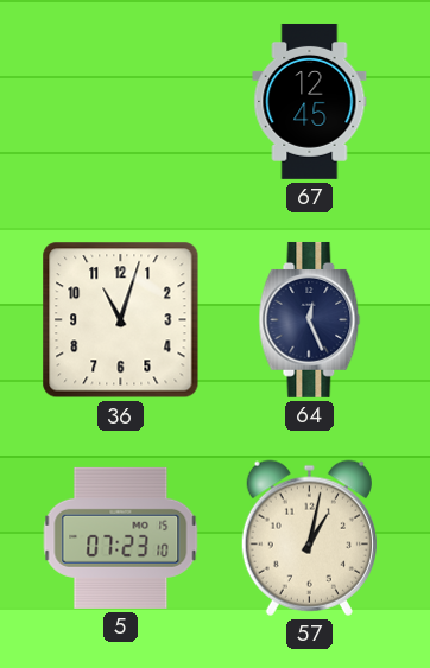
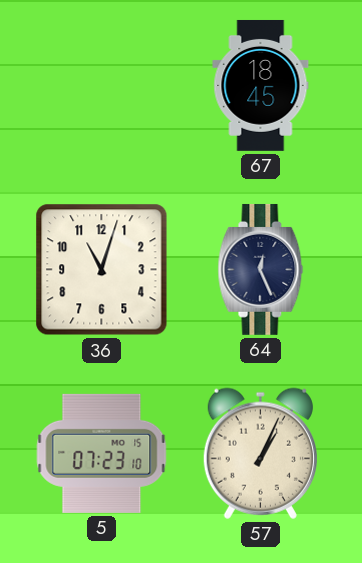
67: 12:45 -> 18:45
57: 1:02 -> 1:04
